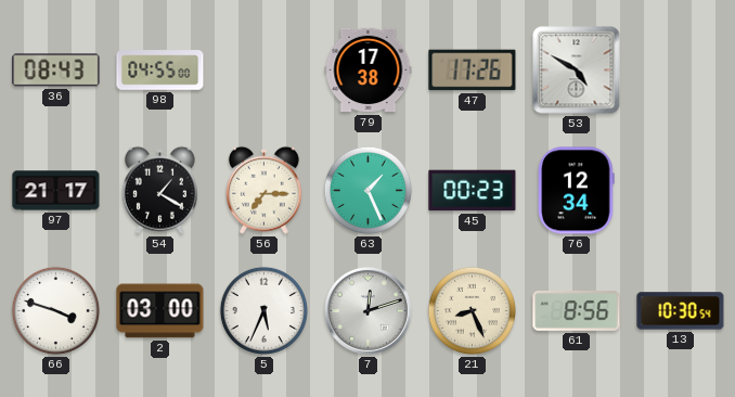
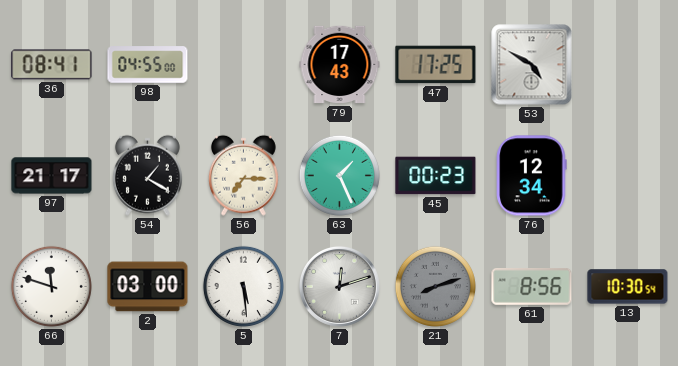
36: 08:43 -> 08:41
79: 17:38 -> 17:43
47: 17:26 -> 17:25
66: 3:48 -> 11:48
5: 5:34 -> 5:29
21: 8:26 -> 8:12
21 dial: cream -> grey
